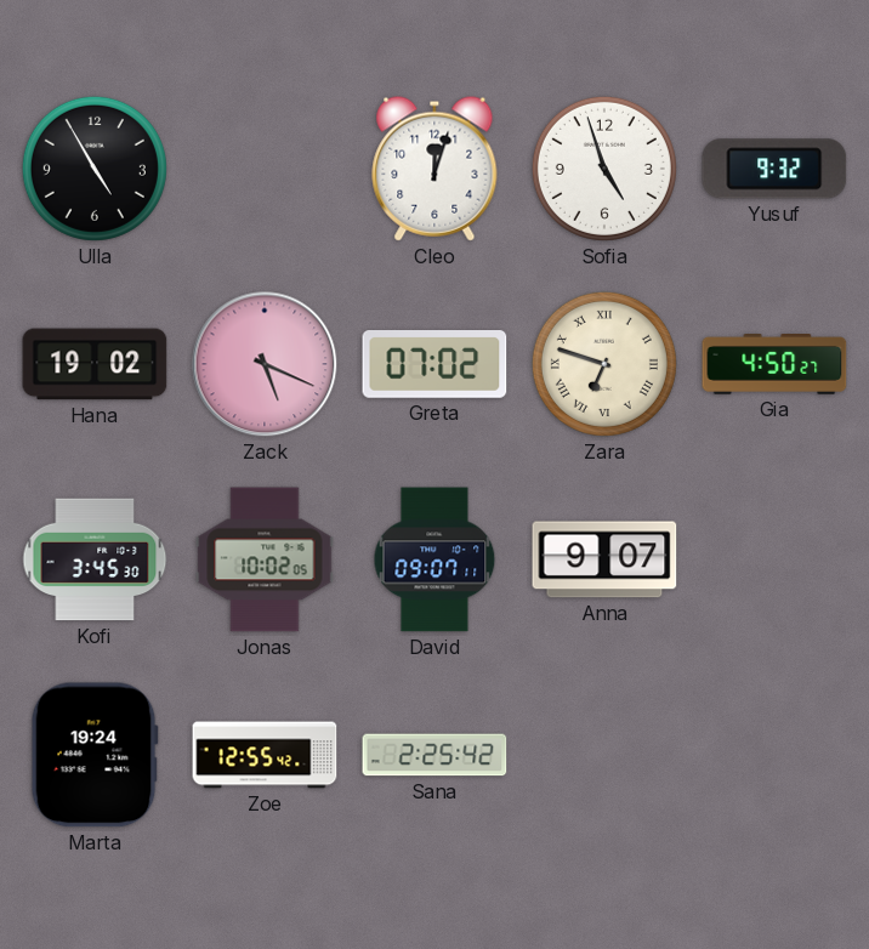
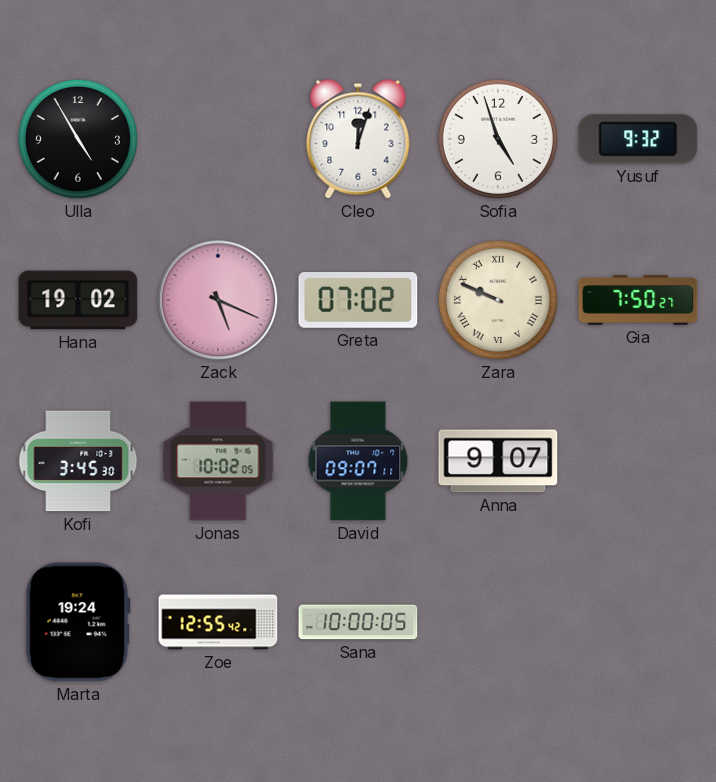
Zara: 6:48 -> 9:49
Gia: 4:50 -> 7:50
Sana: 2:25 -> 10:00
